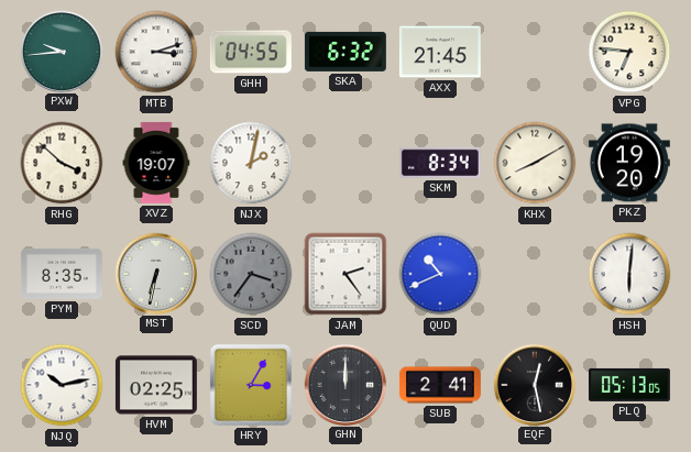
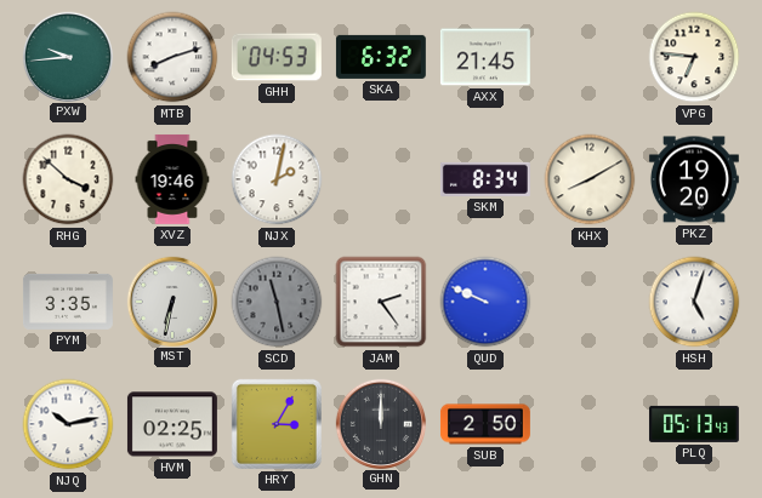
MTB: 3:12 -> 8:12
GHH: 04:55 -> 04:53
XVZ: 19:07 -> 19:46
PYM: 8:35 -> 3:35
SCD: 3:36 -> 11:28
QUD: 10:41 -> 9:49
HSH: 6:01 -> 5:03
SUB: 2:41 -> 2:50
EQF: 12:28 -> none
PLQ: 05:13:05 -> 05:13:43
